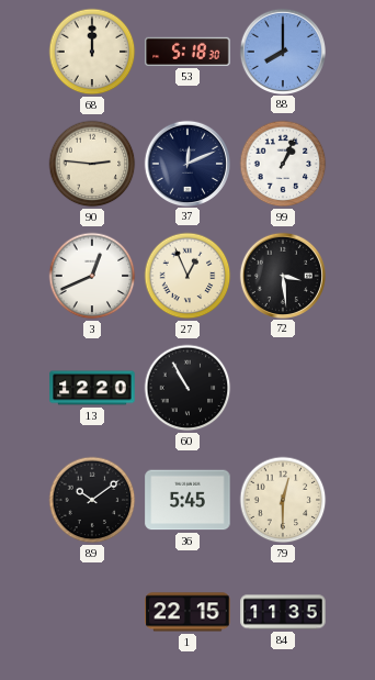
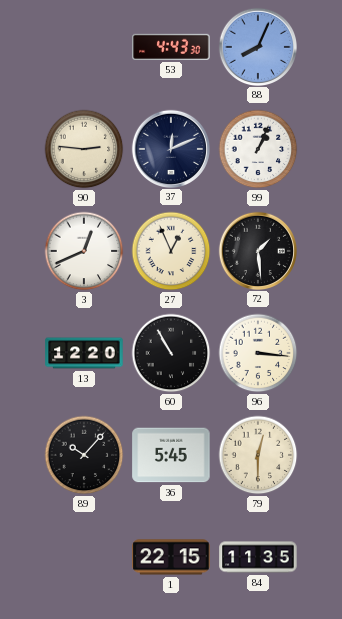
68: 12:00 -> none
53: 5:18 -> 4:43
88: 8:00 -> 8:04
72: 3:29 -> 1:29
96: none -> 3:16
89: 10:09 -> 10:07
